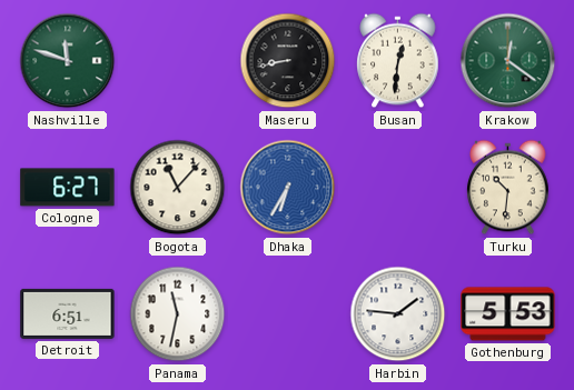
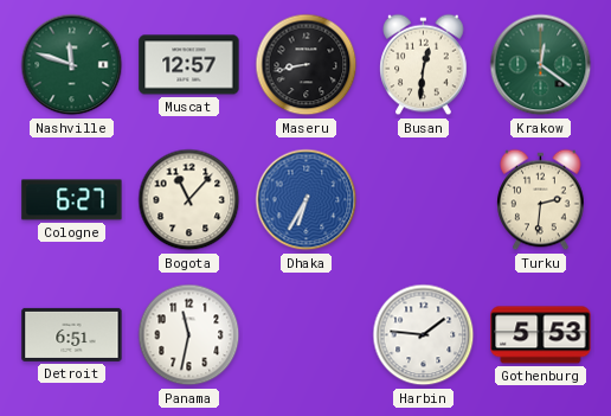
Muscat: none -> 12:57
Turku: 10:31 -> 2:31
